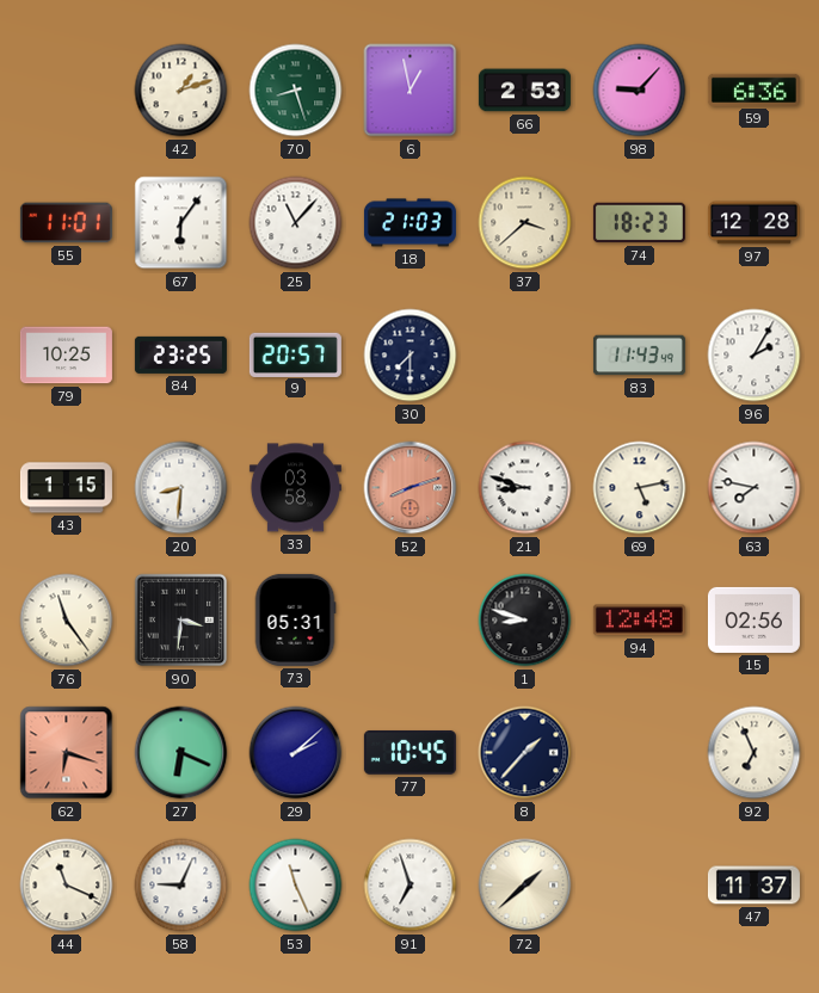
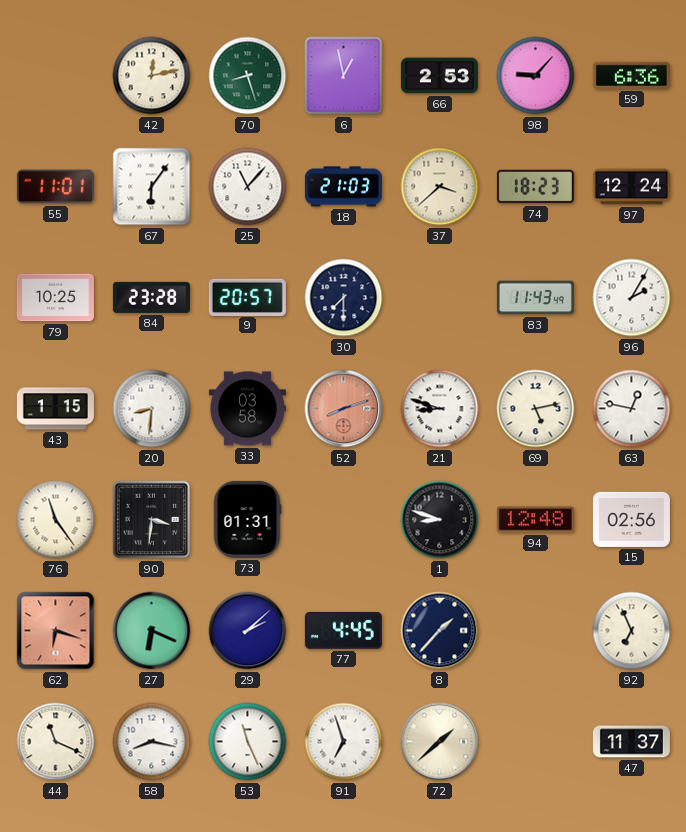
42: 1:12 -> 12:13
97: 12:28 -> 12:24
84: 23:25 -> 23:28
63: 7:47 -> 12:47
73: 05:31 -> 01:31
77: 10:45 -> 4:45
58: 9:04 -> 8:17
